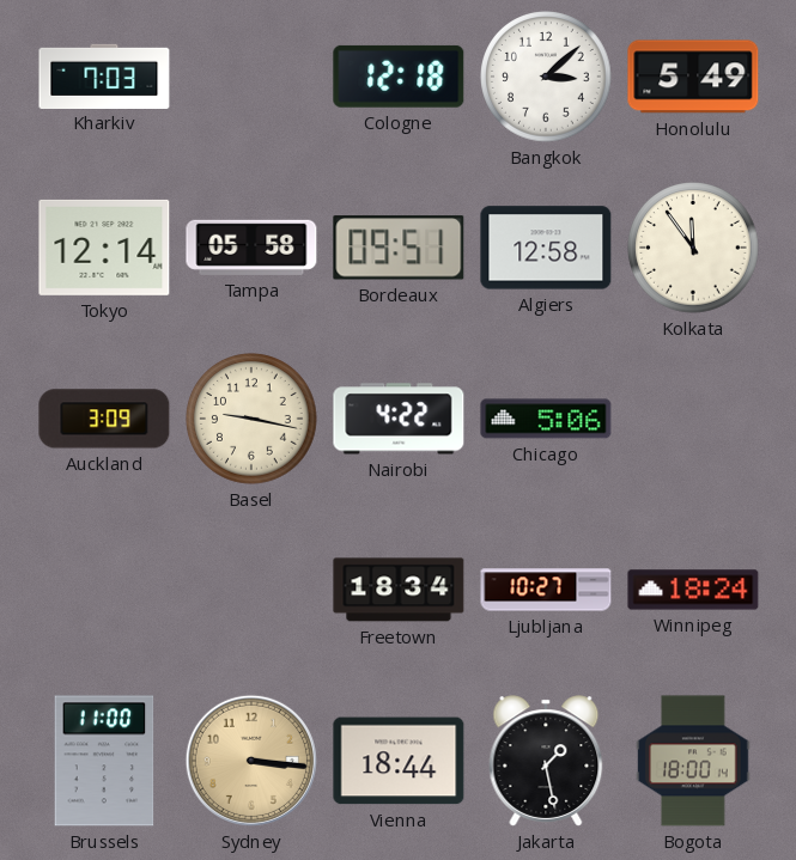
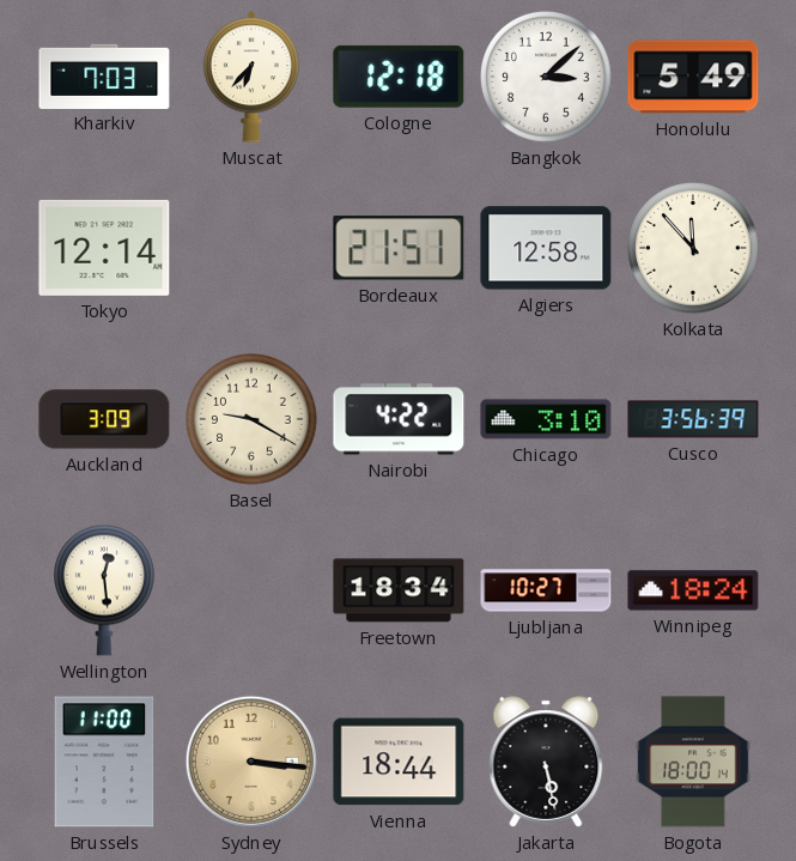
Muscat: none -> 6:37
Tampa: 05:58 -> none
Bordeaux: 09:51 -> 21:51
Kolkata: 11:54 -> 11:53
Basel: 9:17 -> 9:20
Chicago: 5:06 -> 3:10
Cusco: none -> 3:56
Wellington: none -> 12:29
Jakarta: 1:28 -> 5:28
